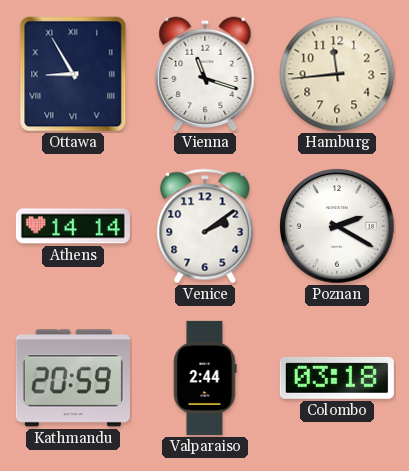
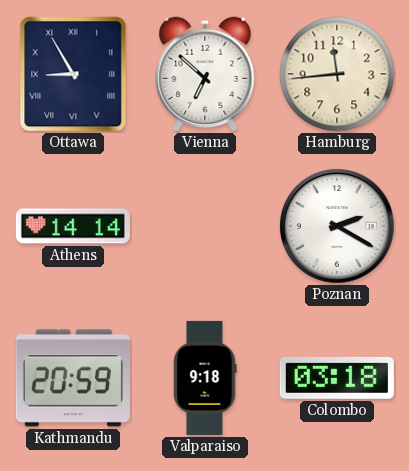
Vienna: 11:18 -> 6:52
Venice: 2:09 -> none
Valparaiso: 2:44 -> 9:18
